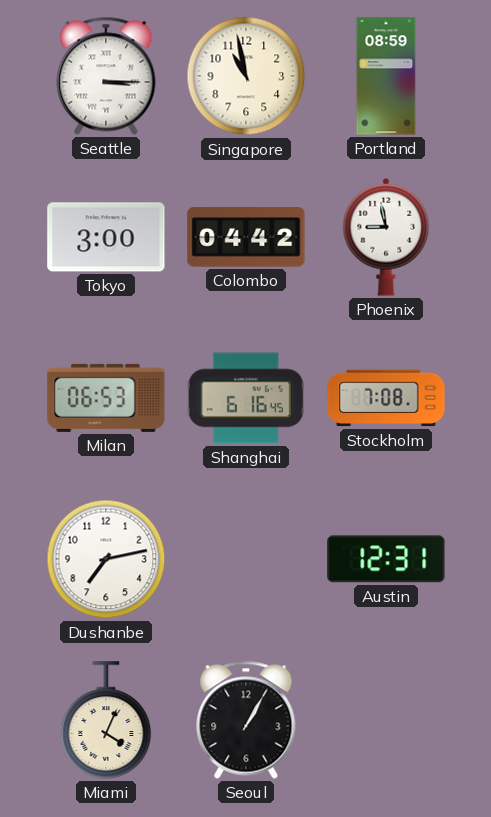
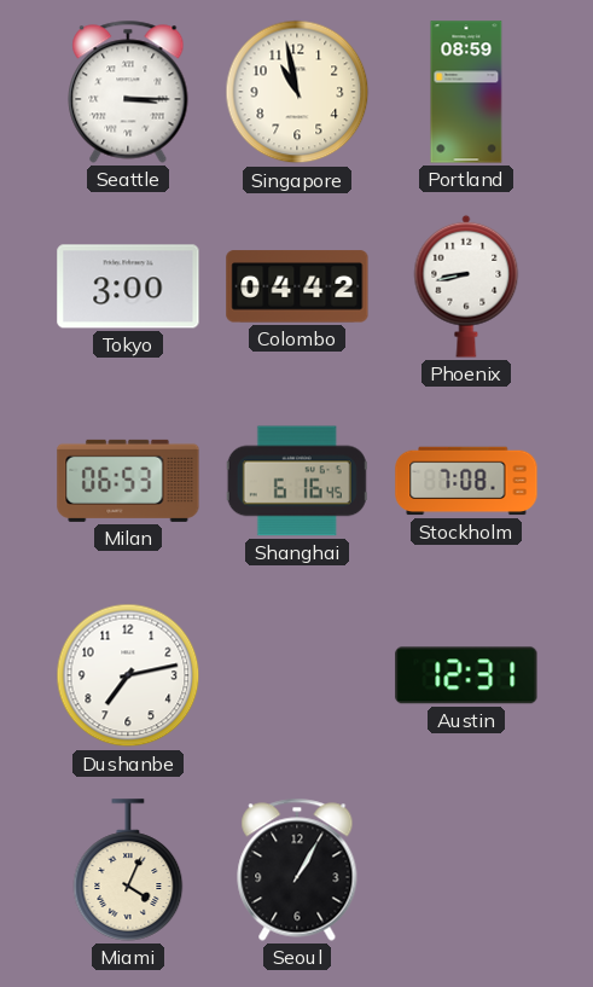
Phoenix: 8:58 -> 8:43
